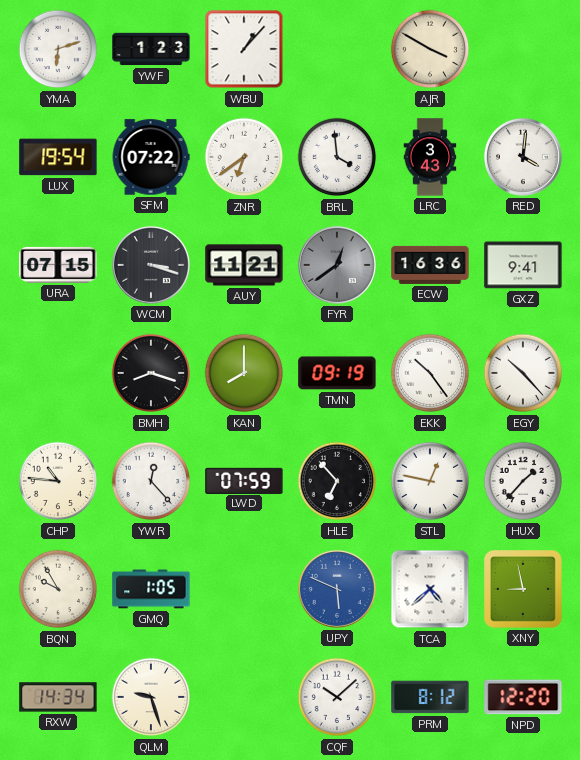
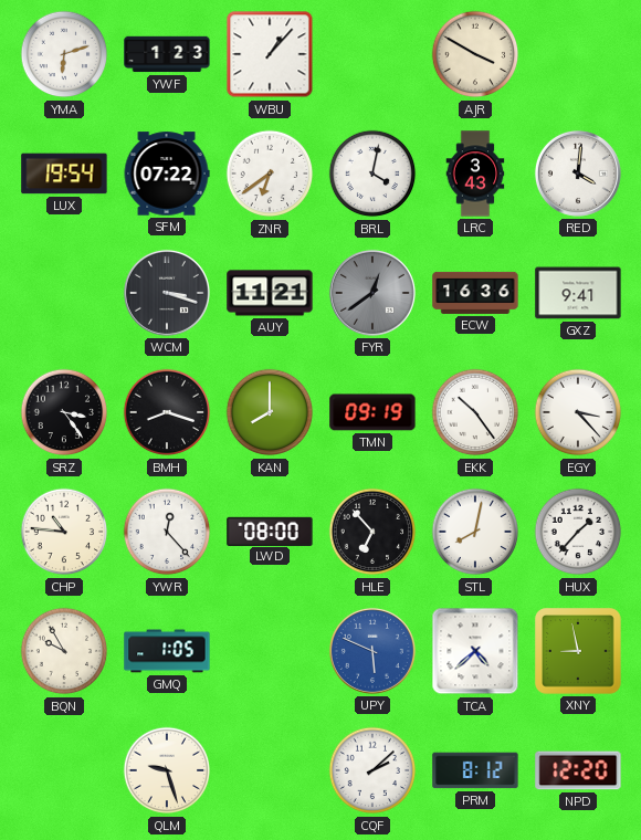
BRL: 3:59 -> 4:02
URA: 07:15 -> none
SRZ: none -> 3:24
EGY: 10:23 -> 3:23
LWD: 07:59 -> 08:00
STL: 12:47 -> 8:02
RXW: 14:34 -> none
CQF: 10:08 -> 2:08
